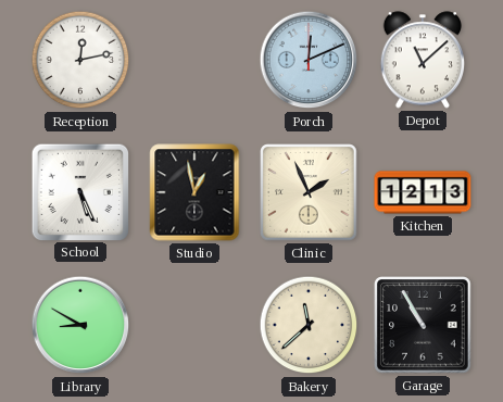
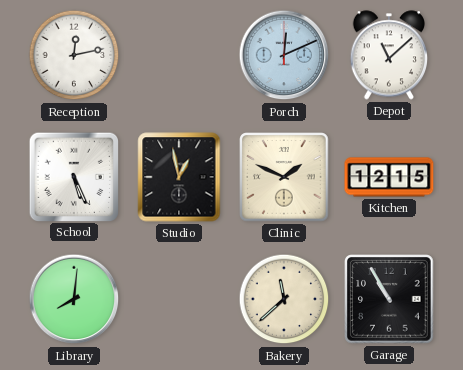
Clinic: 1:56 -> 1:49
Kitchen: 12:13 -> 12:15
Library: 8:50 -> 8:01
